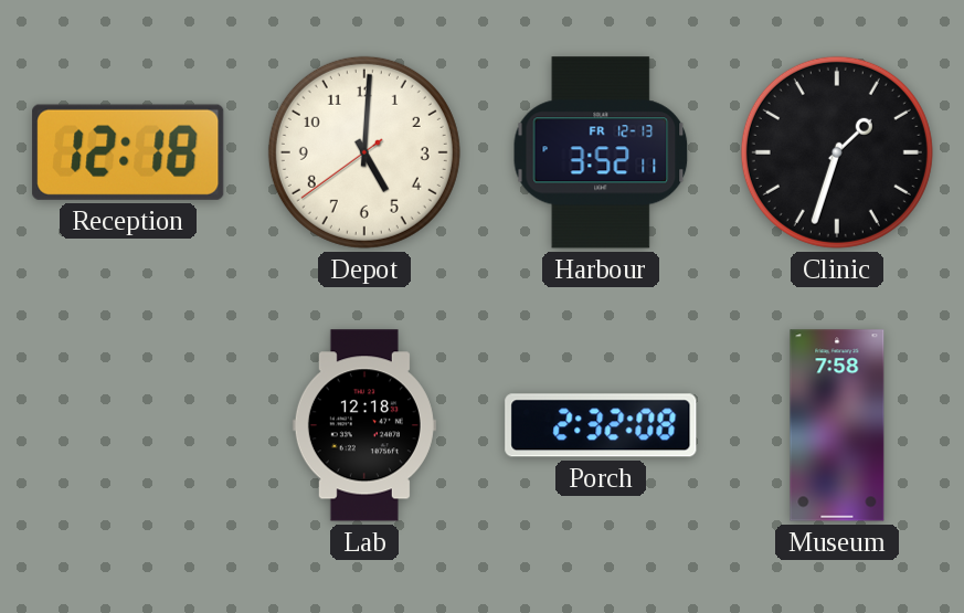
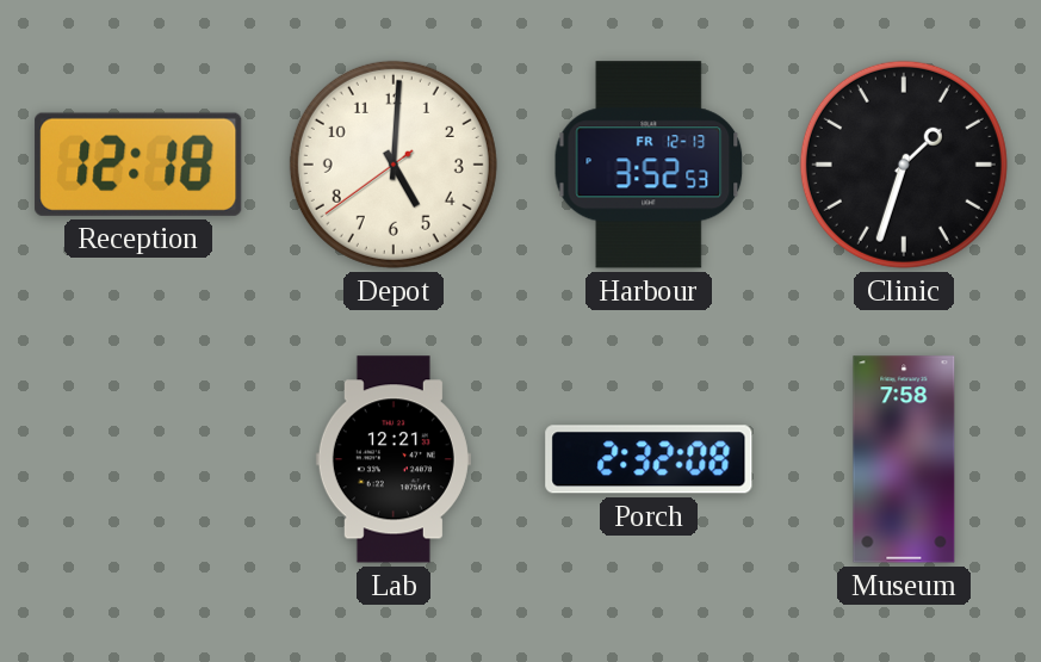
Harbour: 3:52:11 -> 3:52:53
Lab: 12:18 -> 12:21
